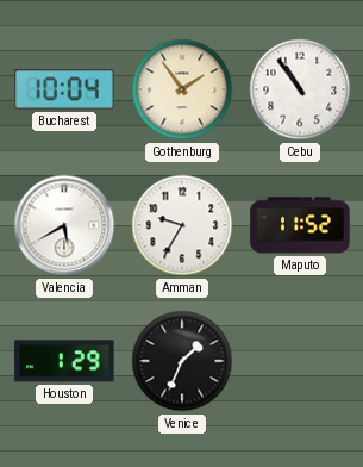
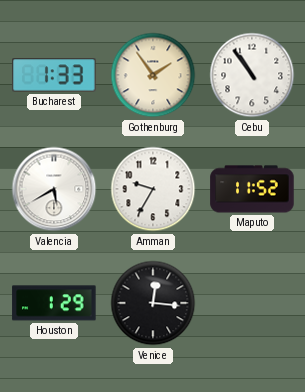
Bucharest: 10:04 -> 1:33
Venice: 1:34 -> 12:16
